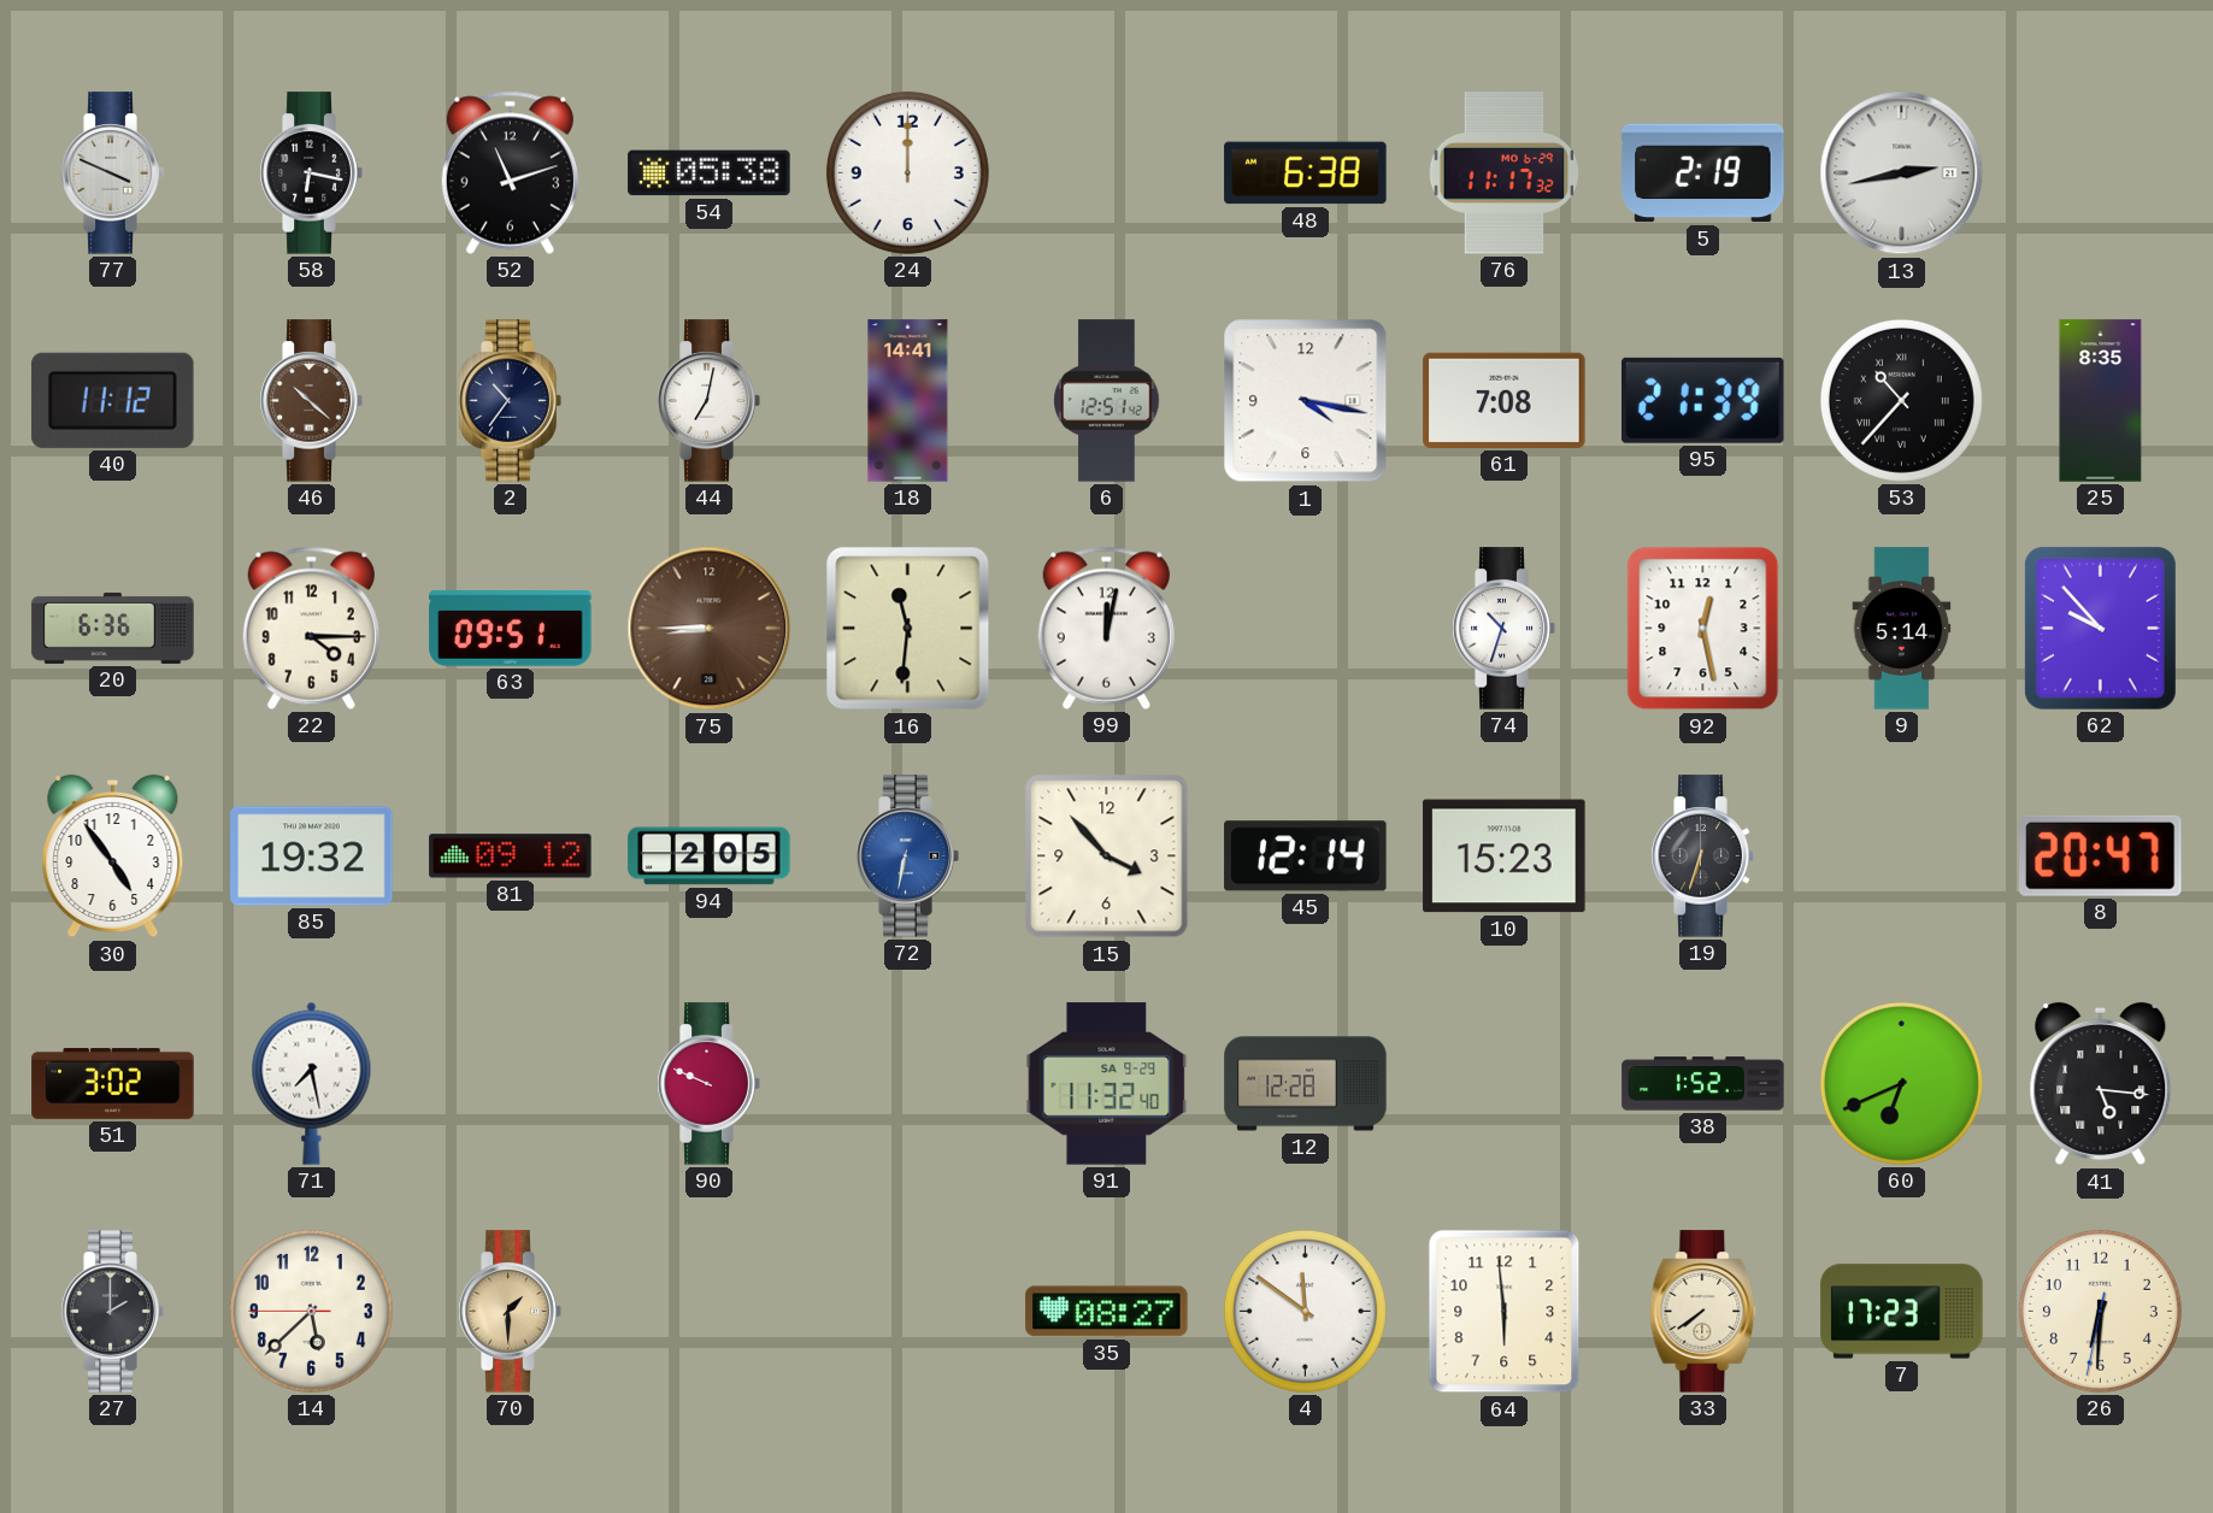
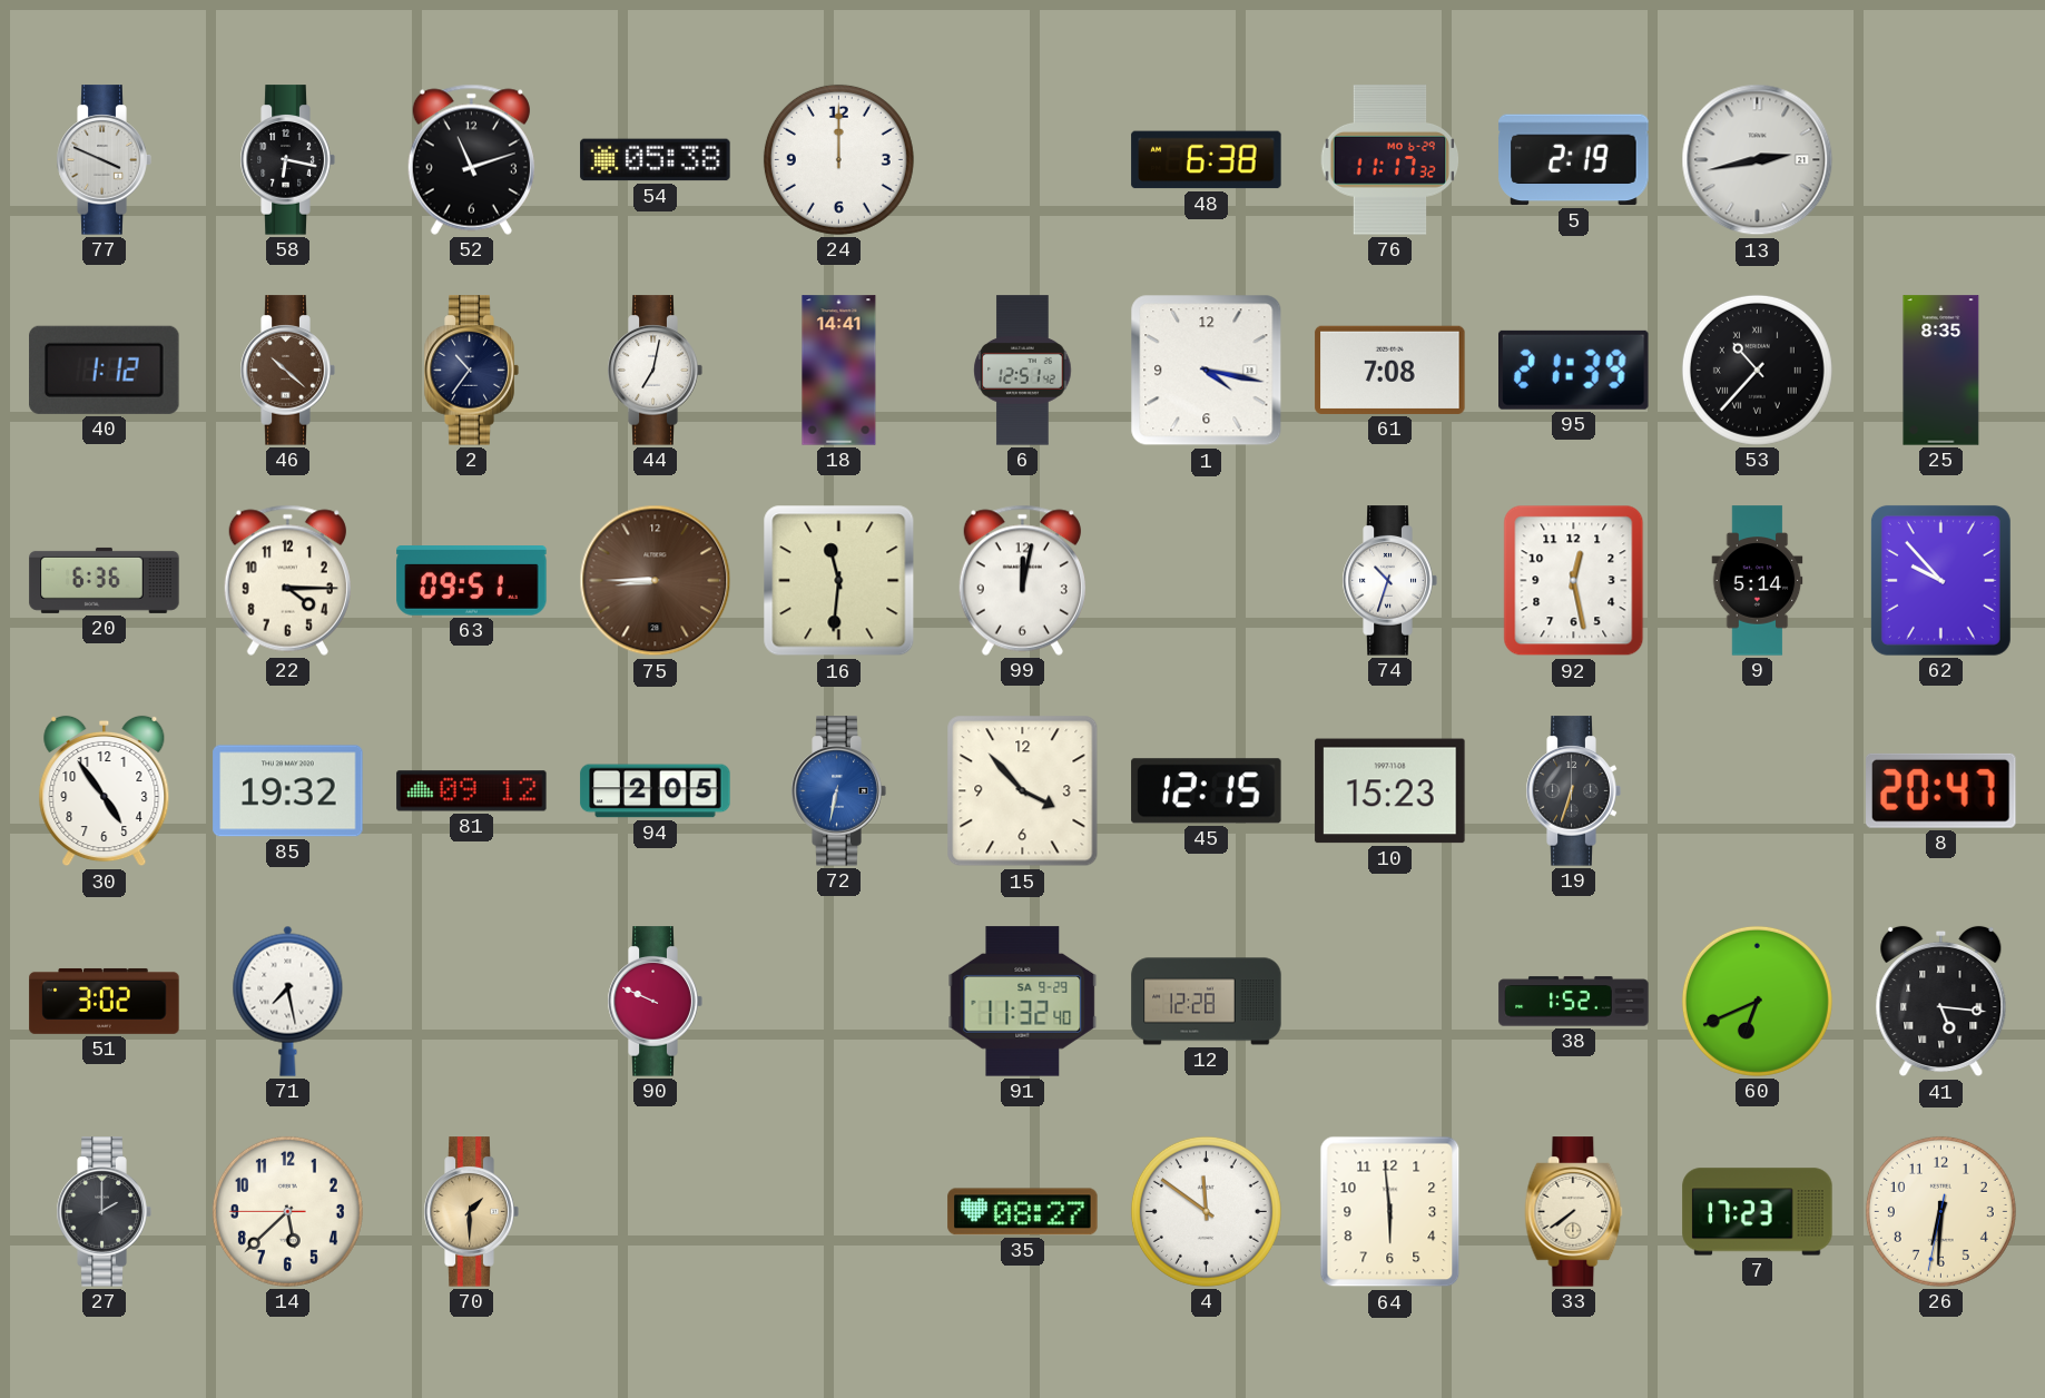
40: 11:12 -> 1:12
45: 12:14 -> 12:15
